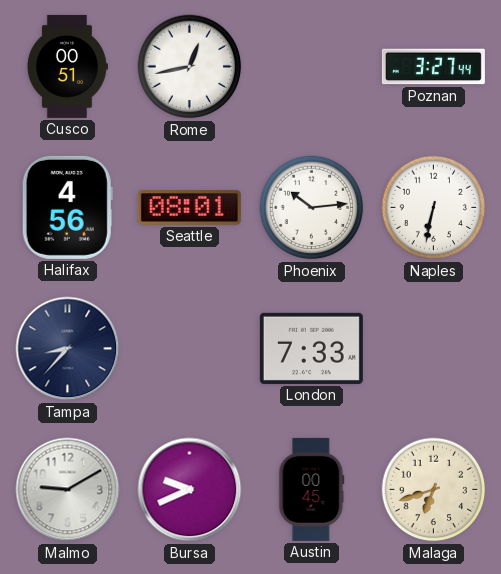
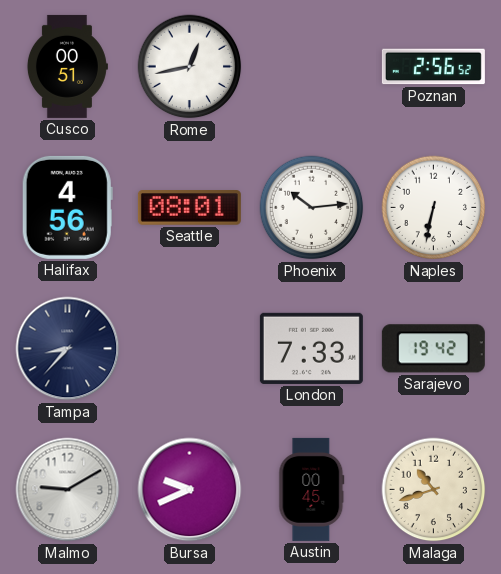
Poznan: 3:27 -> 2:56
Sarajevo: none -> 19:42
Malaga: 6:42 -> 10:42
